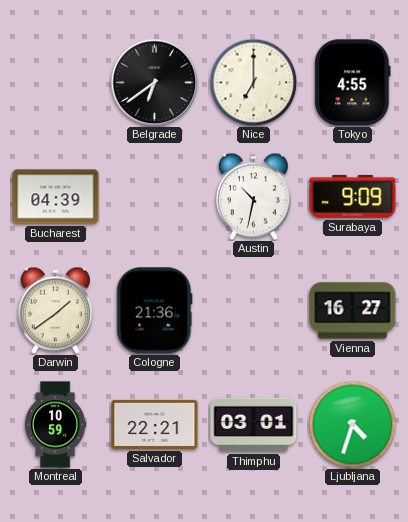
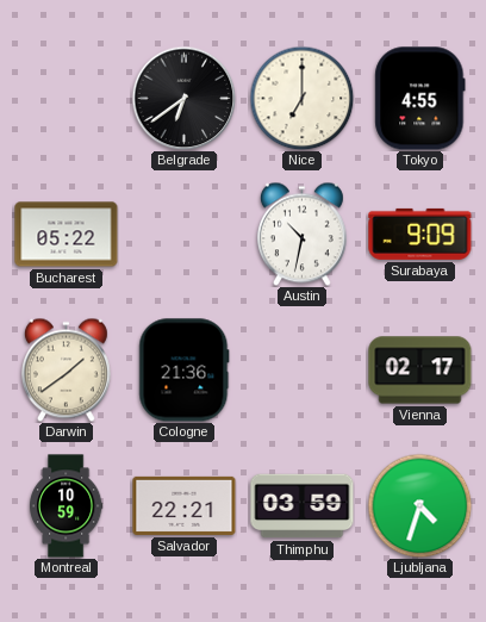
Bucharest: 04:39 -> 05:22
Vienna: 16:27 -> 02:17
Thimphu: 03:01 -> 03:59
